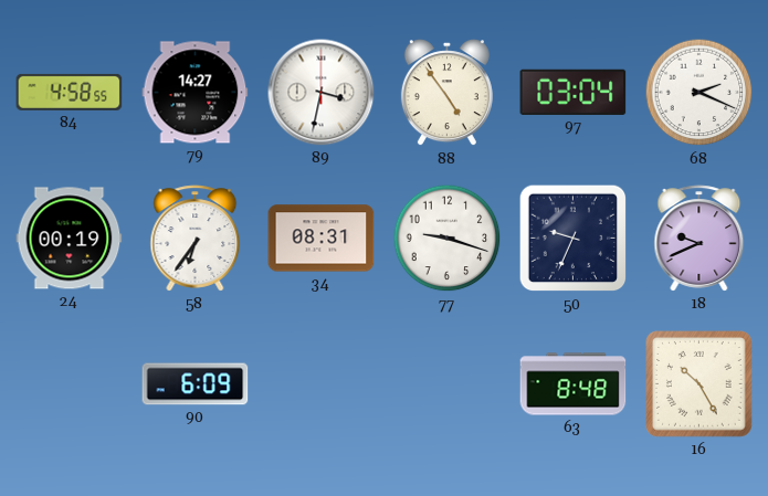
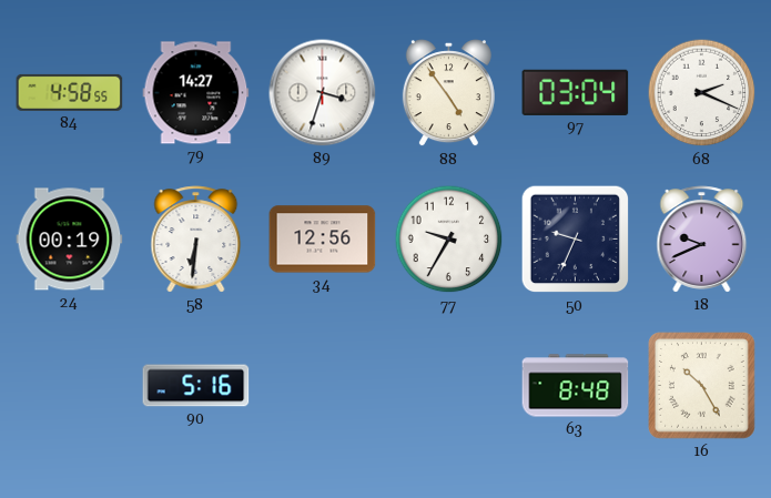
89: 3:32 -> 3:33
58: 6:36 -> 6:31
34: 08:31 -> 12:56
77: 9:18 -> 9:35
90: 6:09 -> 5:16
